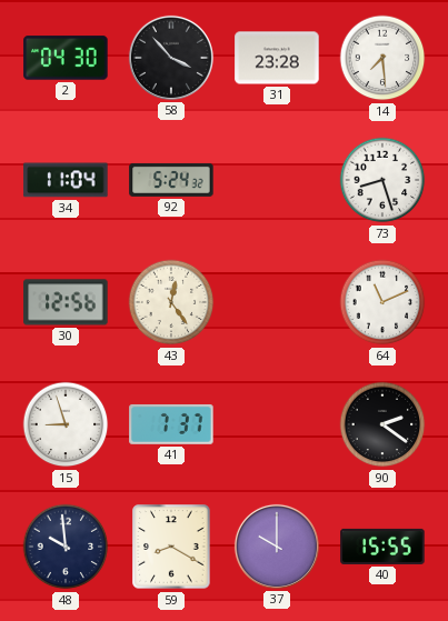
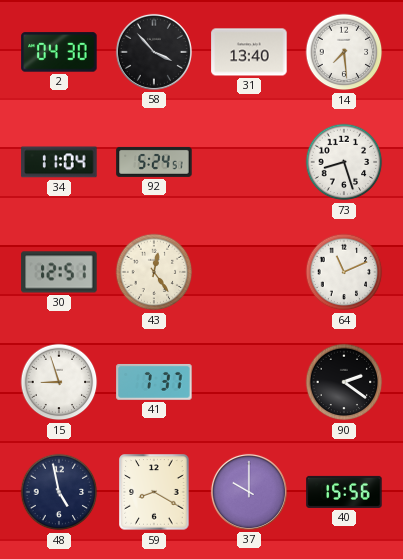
31: 23:28 -> 13:40
92: 5:24:32 -> 5:24:51
30: 12:56 -> 12:51
48: 9:59 -> 4:58
40: 15:55 -> 15:56
